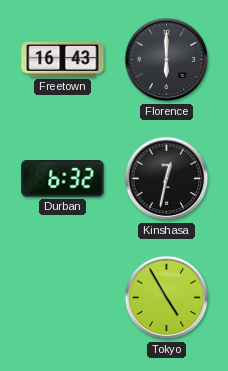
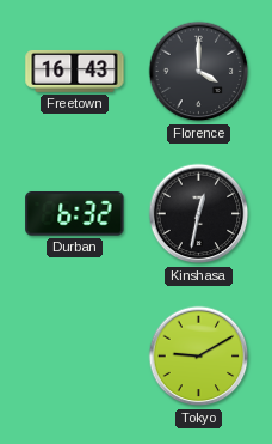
Florence: 6:00 -> 4:00
Tokyo: 4:55 -> 9:10
